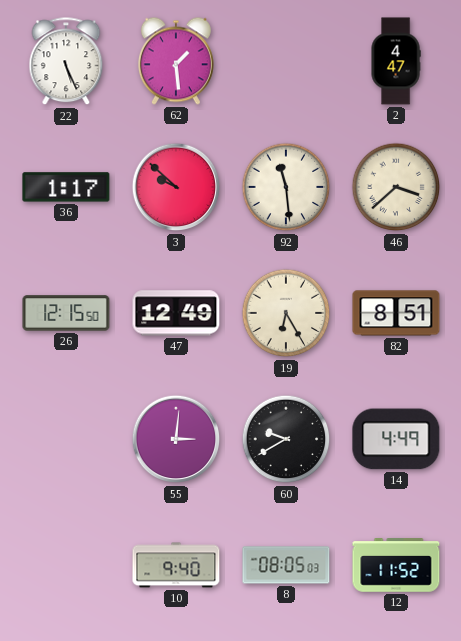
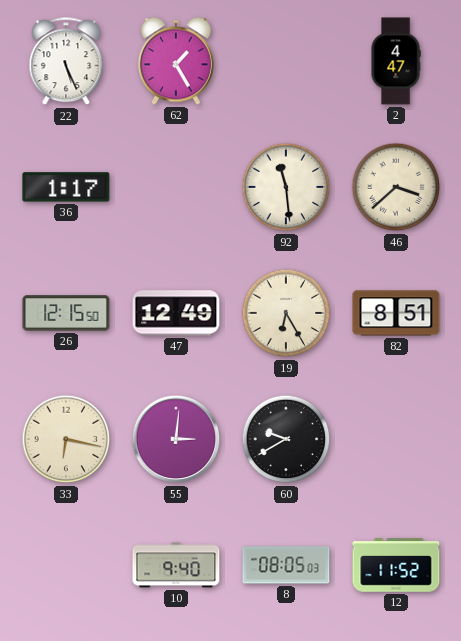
62: 1:29 -> 1:25
3: 9:52 -> none
33: none -> 6:17
14: 4:49 -> none
